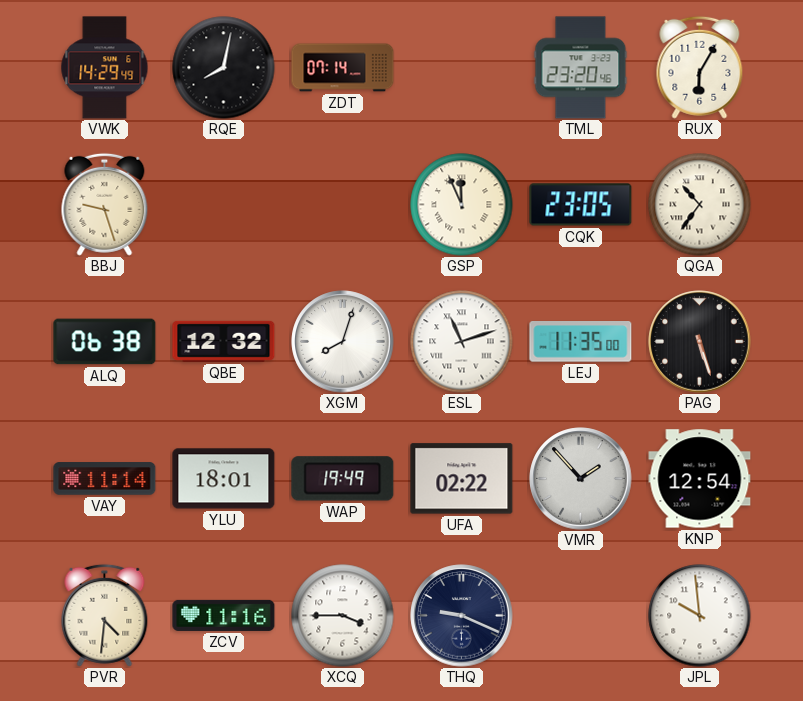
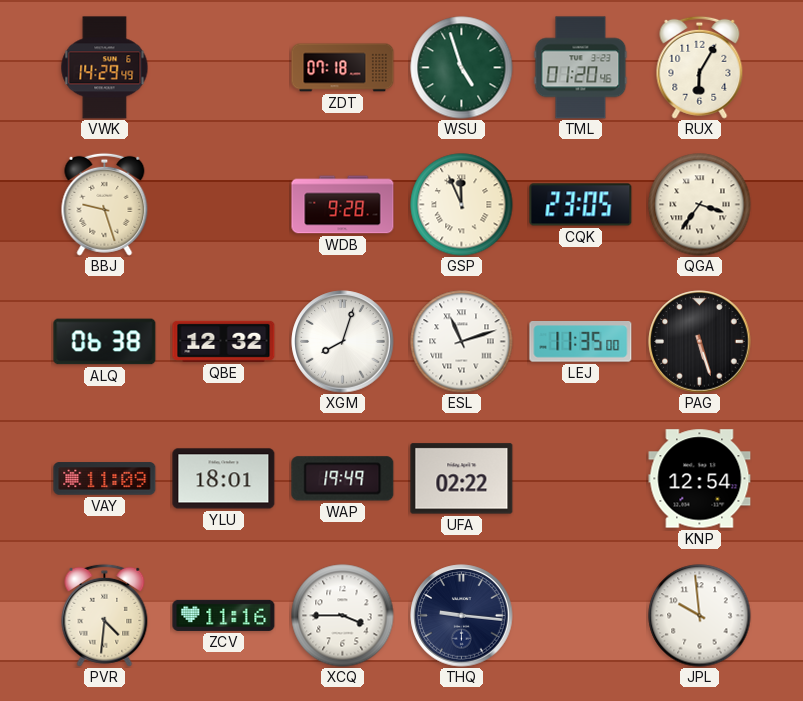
RQE: 8:02 -> none
ZDT: 07:14 -> 07:18
WSU: none -> 4:57
TML: 23:20 -> 01:20
WDB: none -> 9:28
QGA: 10:36 -> 3:36
VAY: 11:14 -> 11:09
VMR: 1:53 -> none
THQ: 9:19 -> 9:16
